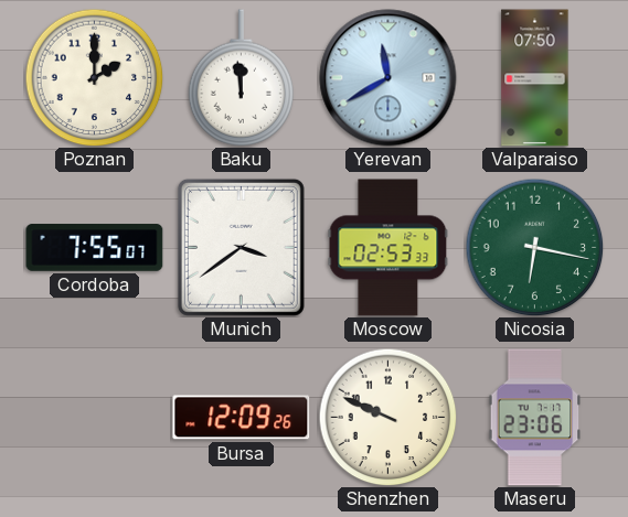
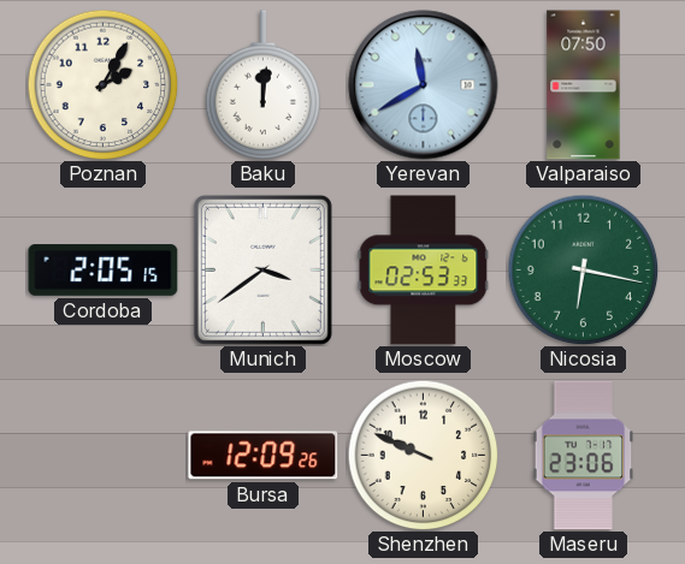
Poznan: 2:00 -> 2:05
Baku: 11:59 -> 12:01
Cordoba: 7:55 -> 2:05
